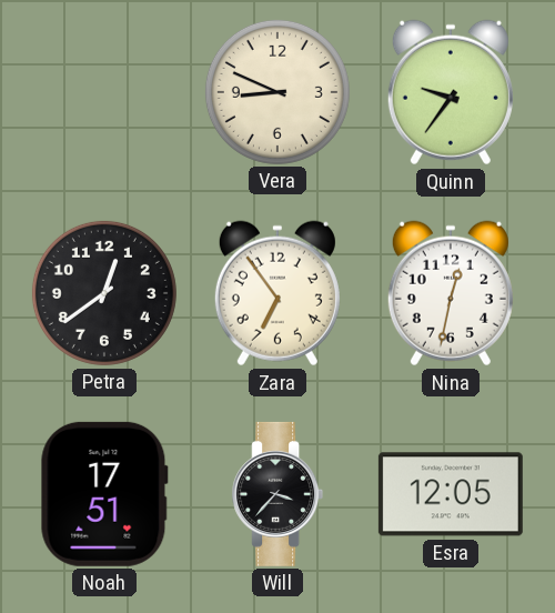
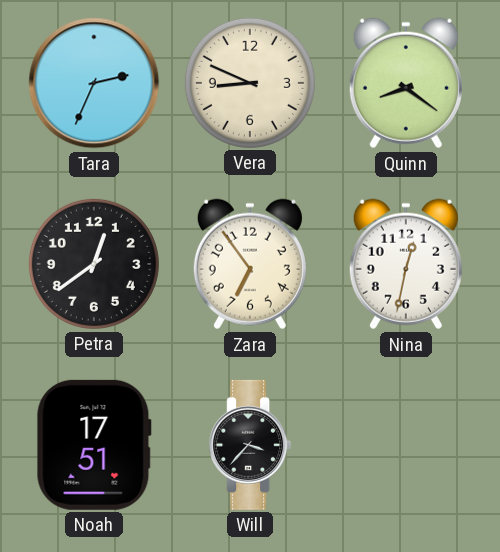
Tara: none -> 2:34
Quinn: 9:36 -> 8:21
Esra: 12:05 -> none
